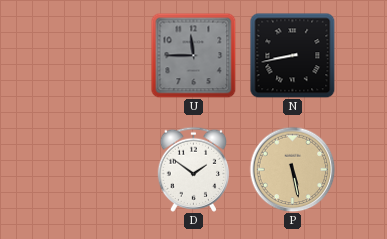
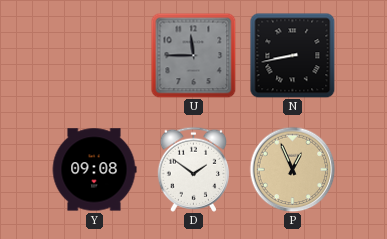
Y: none -> 09:08
P: 5:28 -> 12:56
